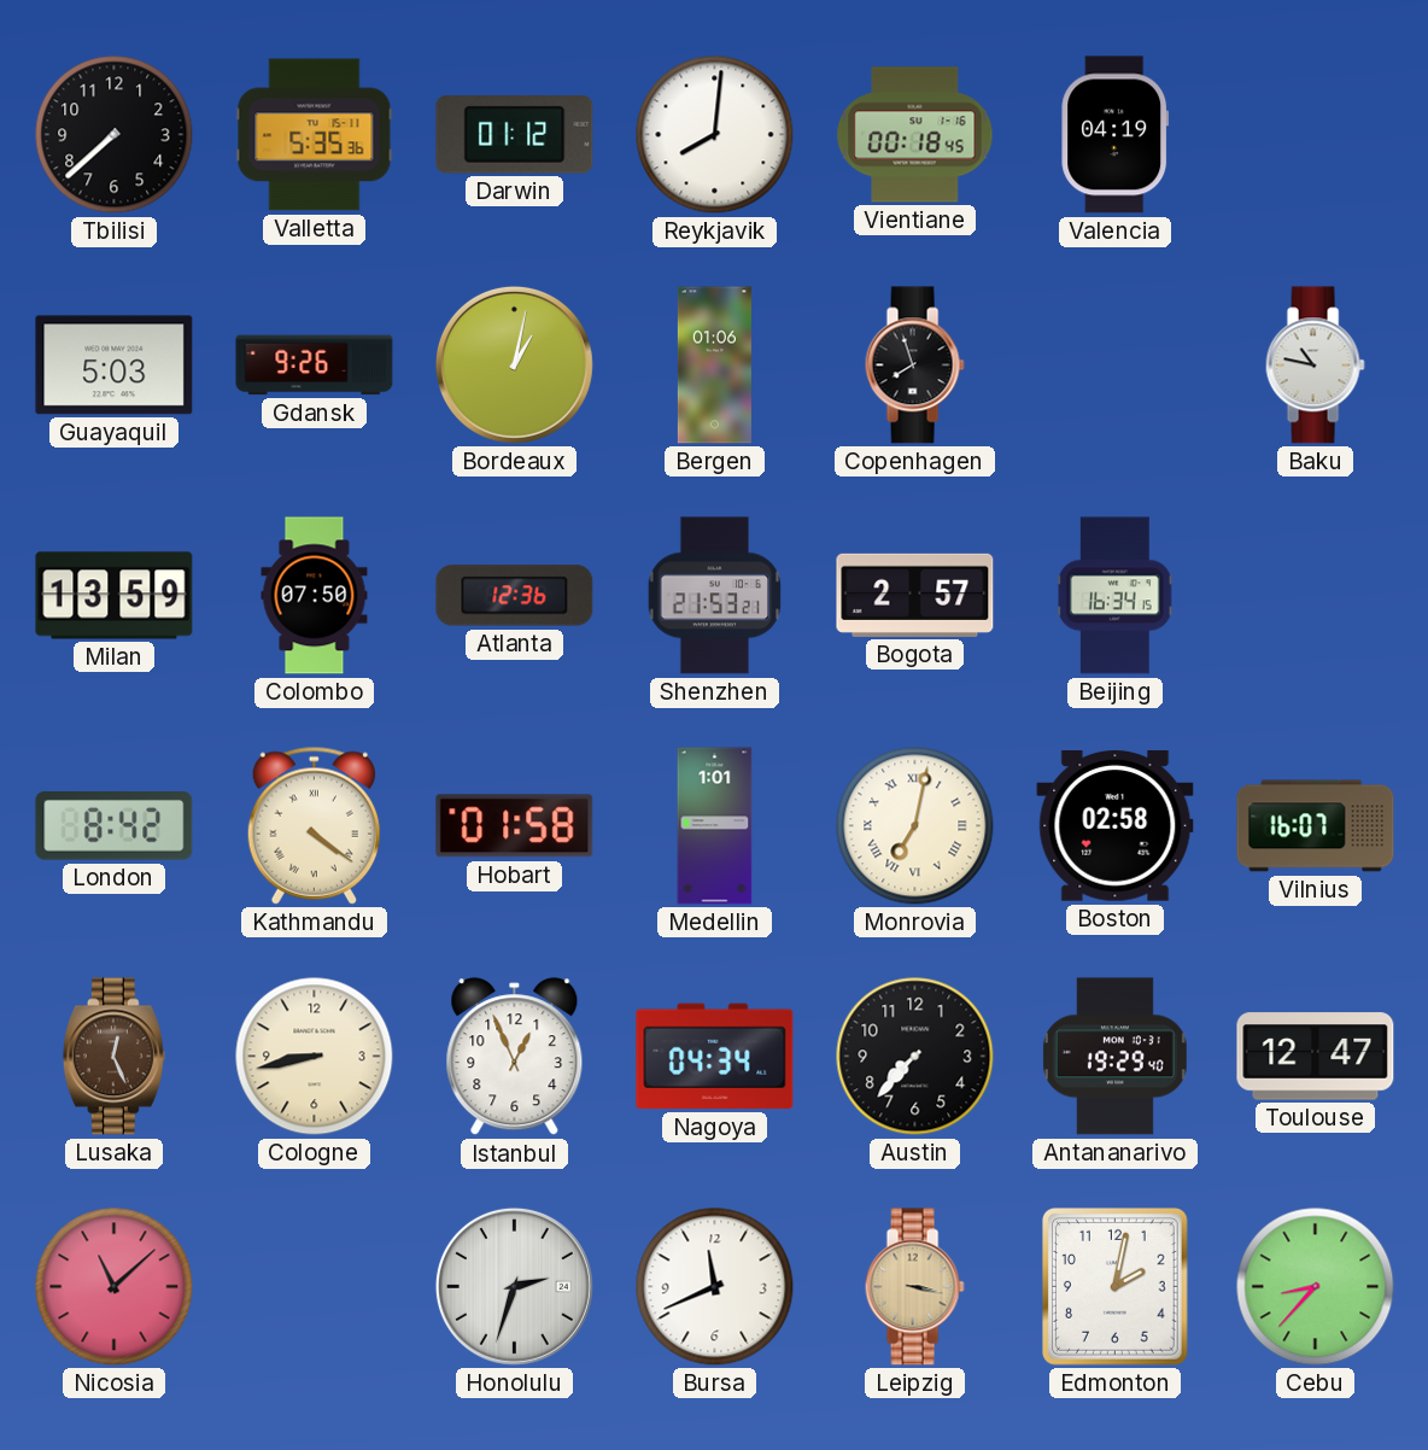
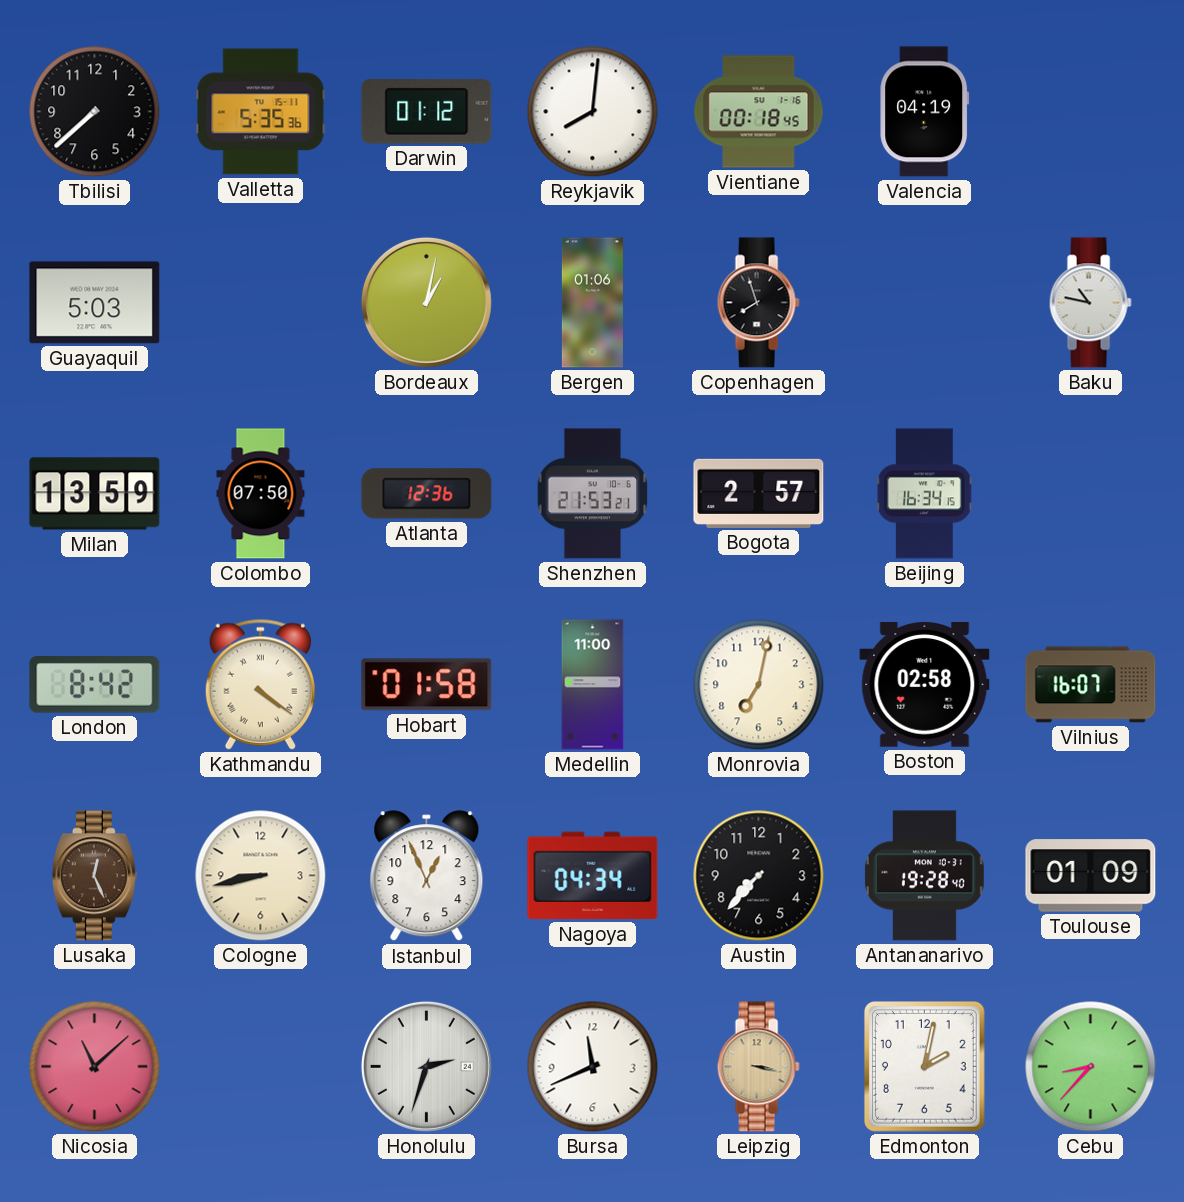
Gdansk: 9:26 -> none
Medellin: 1:01 -> 11:00
Monrovia numerals: Roman -> Arabic
Antananarivo: 19:29 -> 19:28
Toulouse: 12:47 -> 01:09
